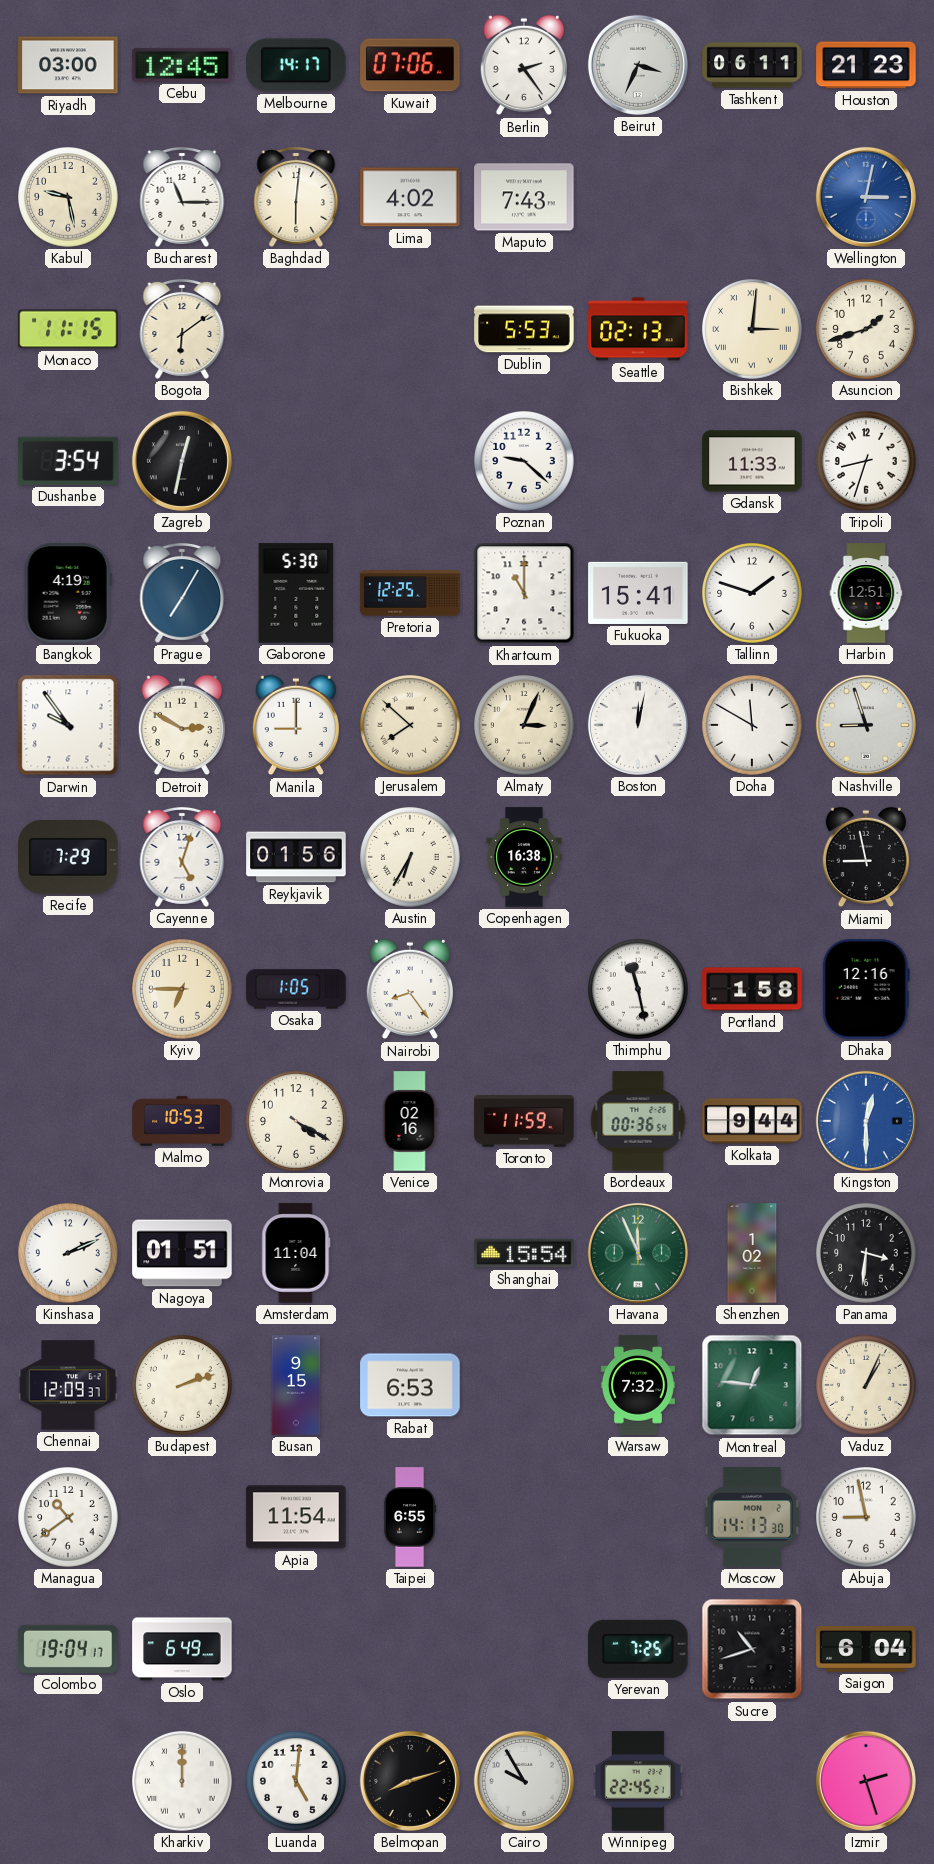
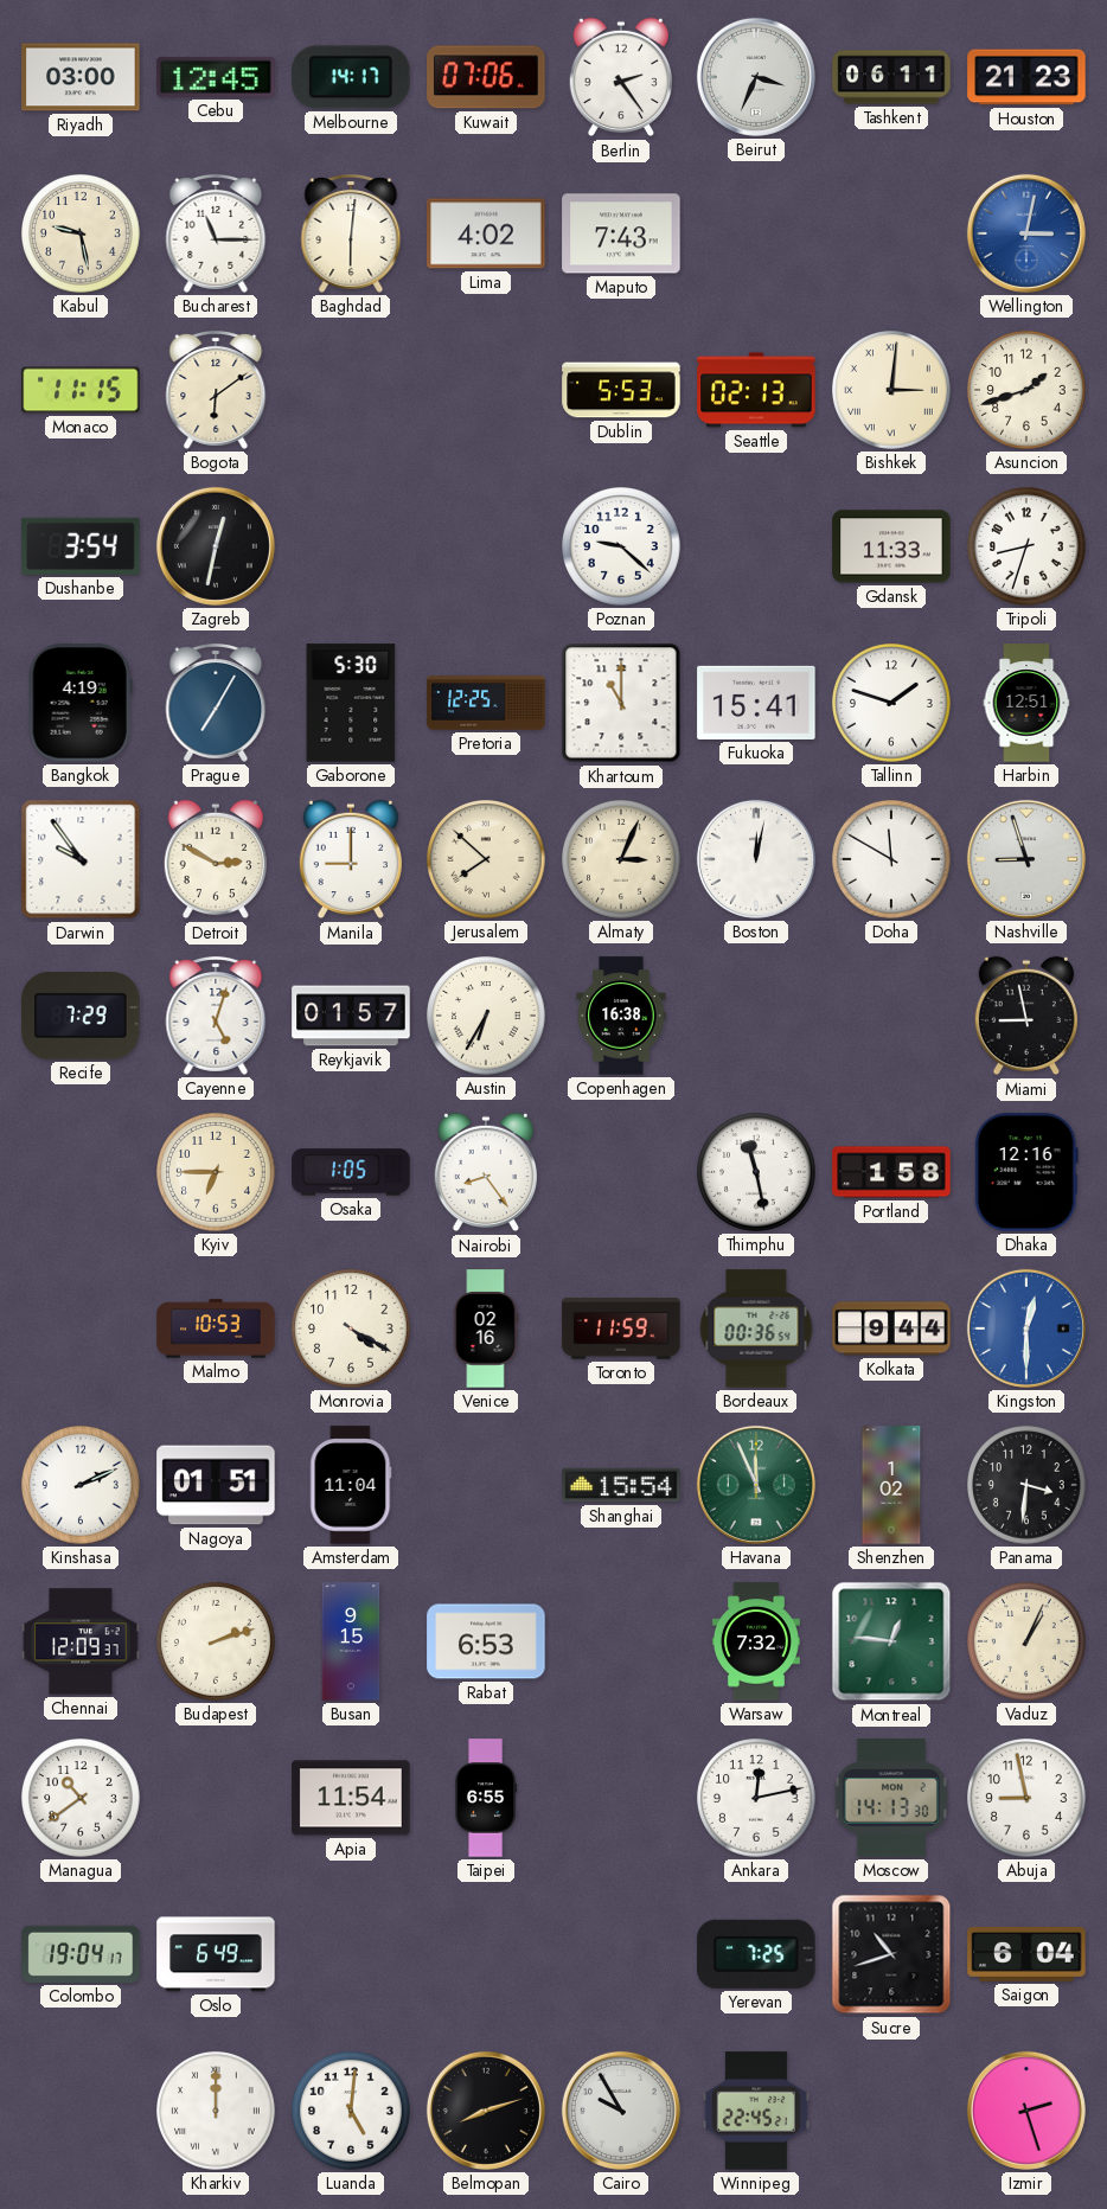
Reykjavik: 01:56 -> 01:57
Ankara: none -> 12:13
